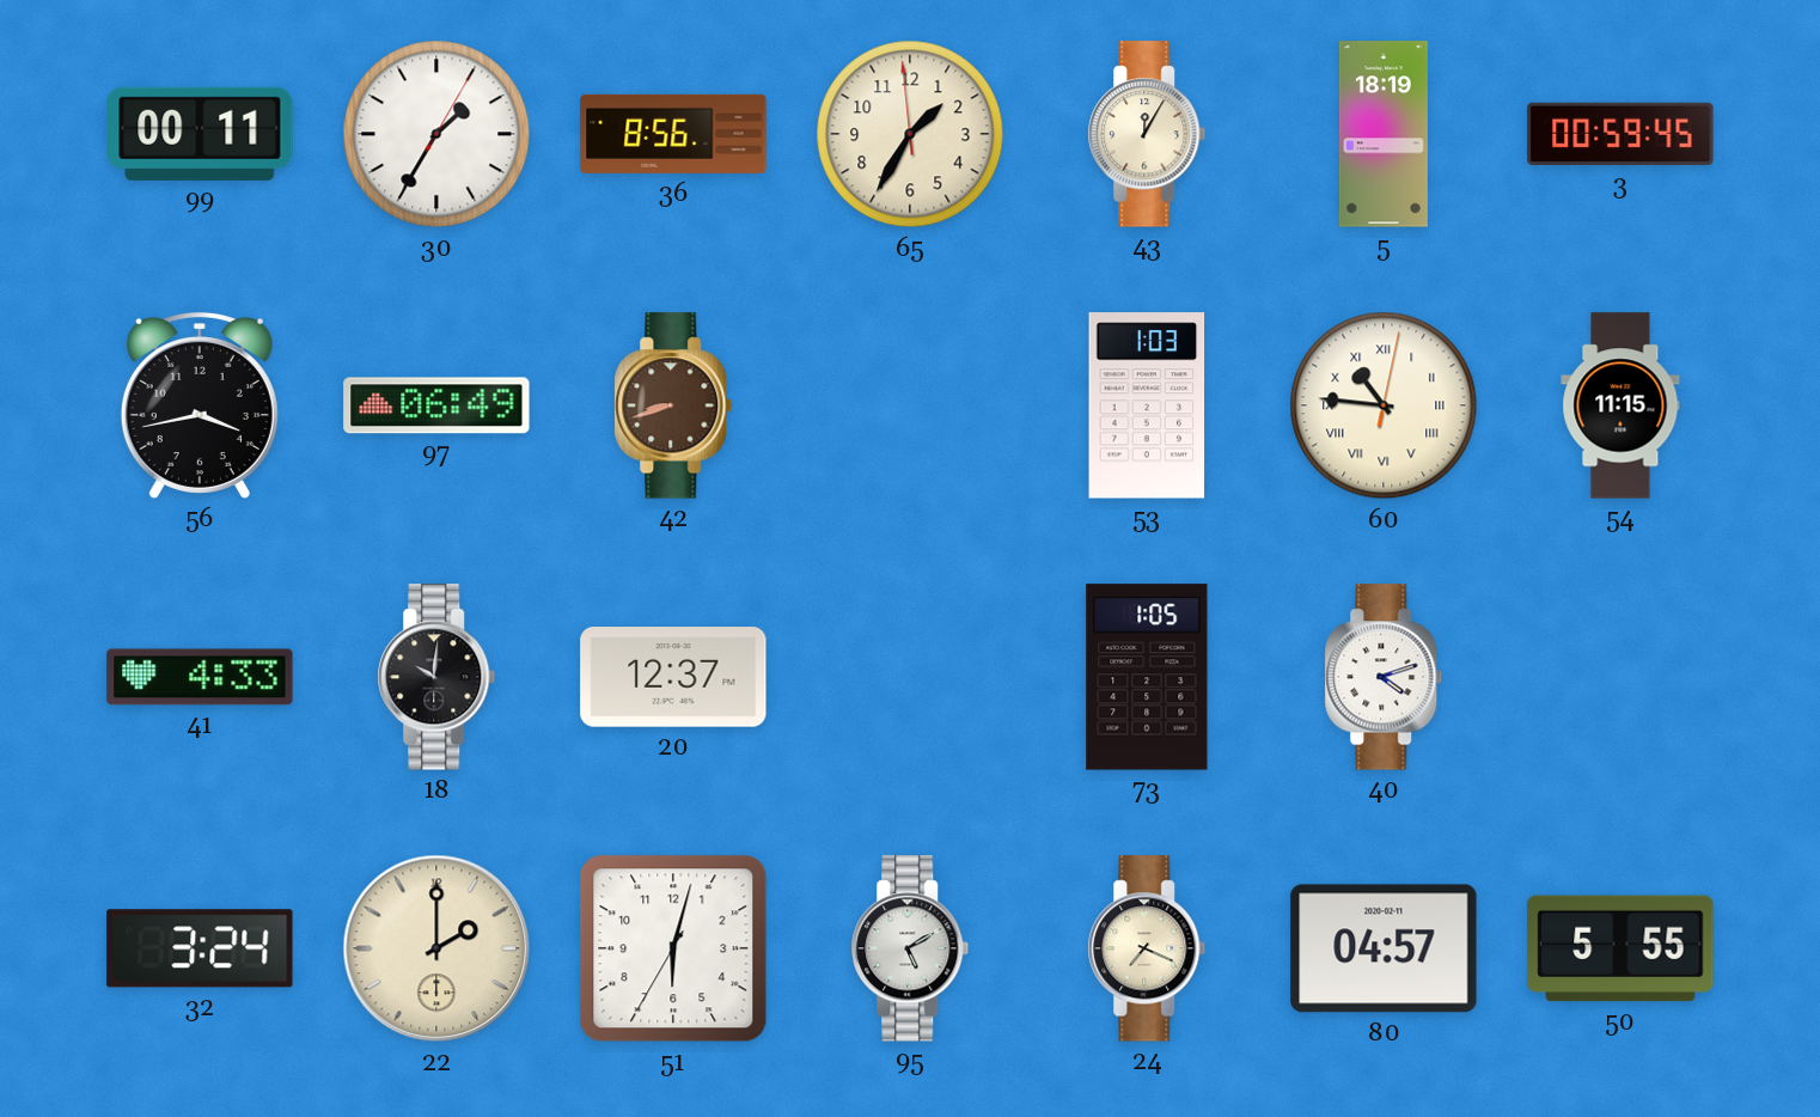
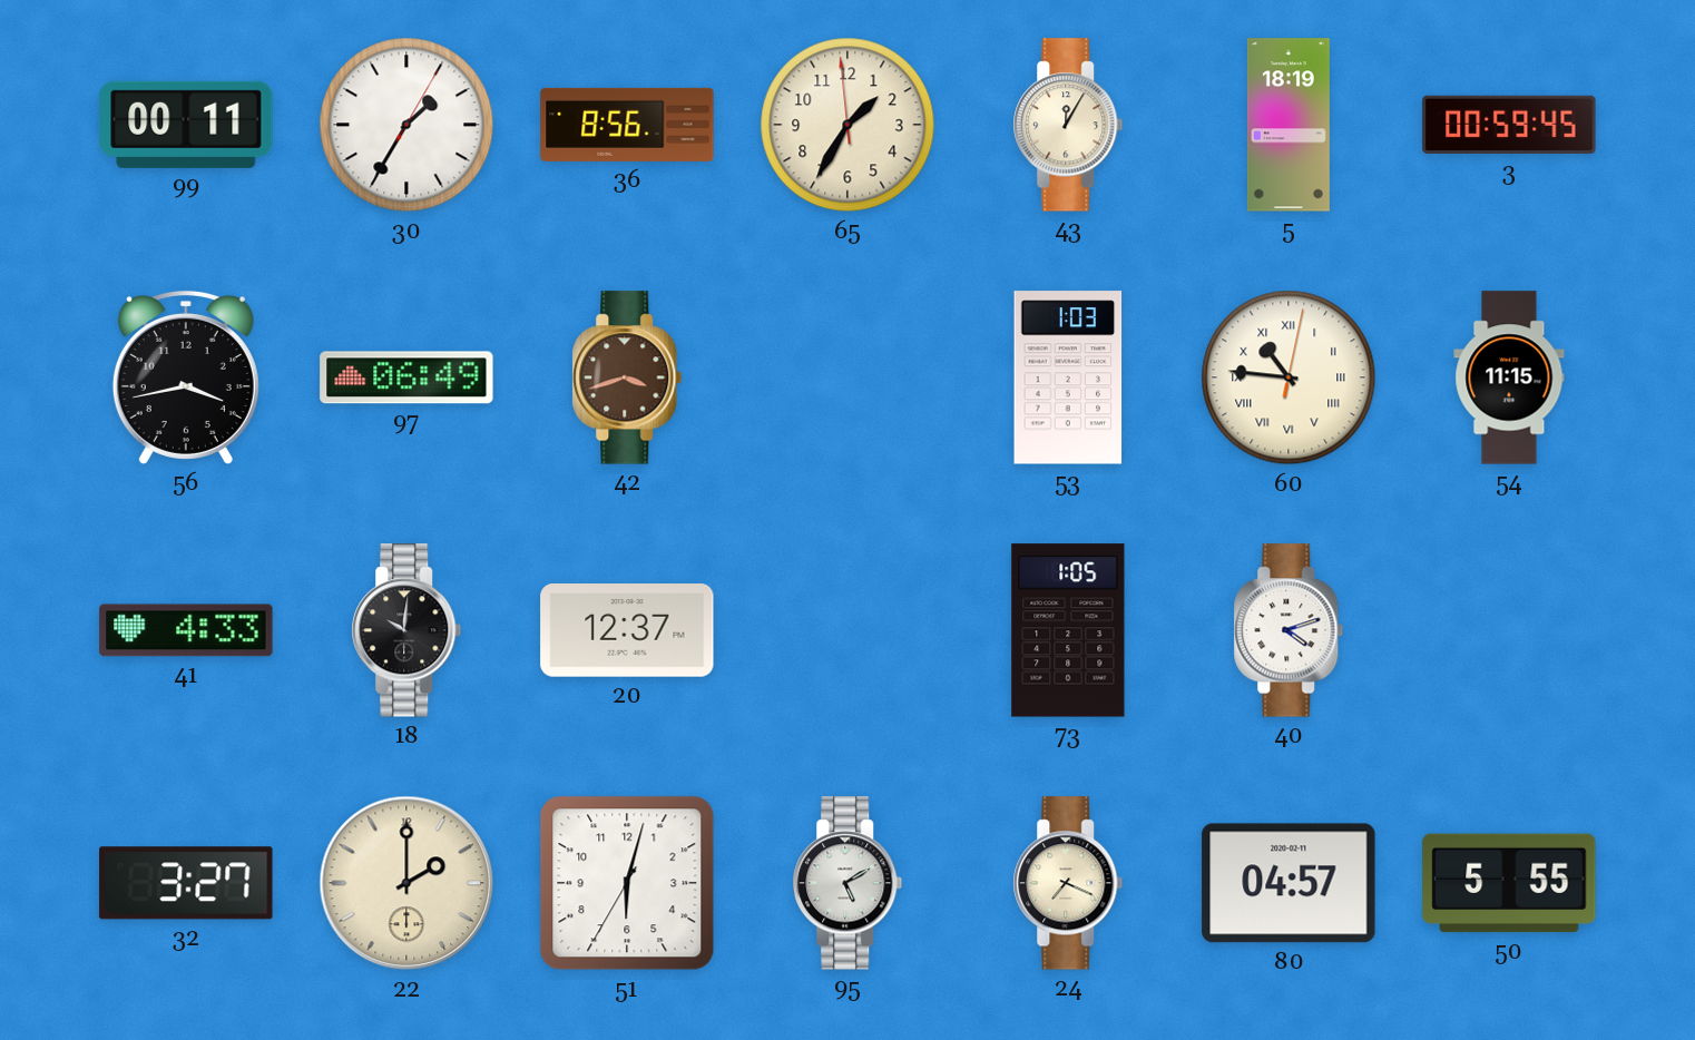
42: 8:42 -> 3:42
32: 3:24 -> 3:27
